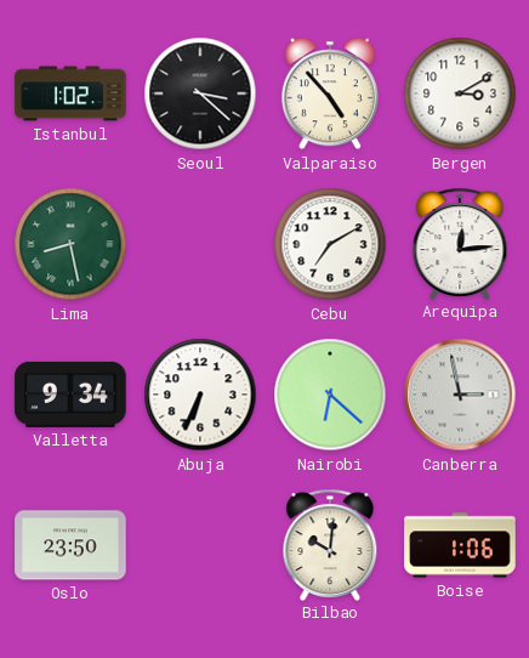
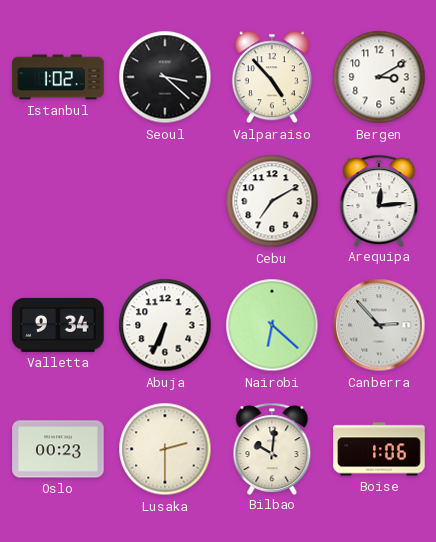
Lima: 8:28 -> none
Canberra: 2:58 -> 2:53
Oslo: 23:50 -> 00:23
Lusaka: none -> 2:30
